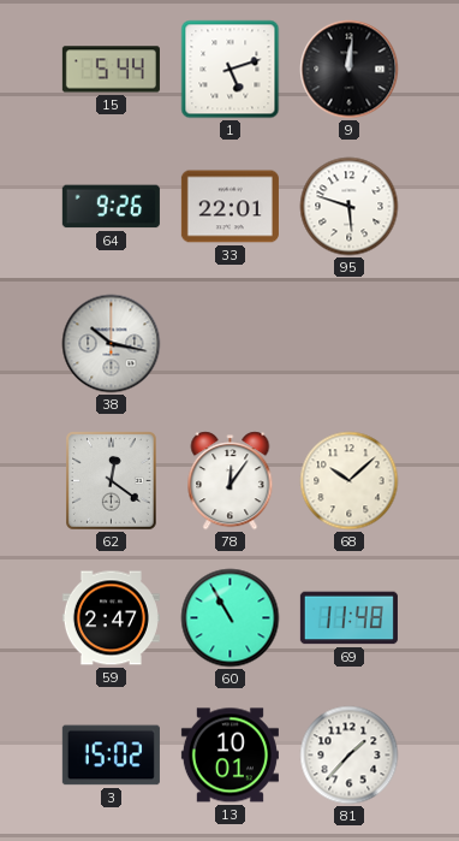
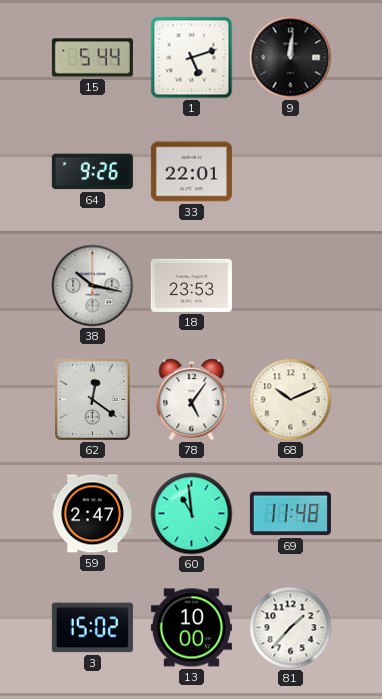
95: 5:48 -> none
18: none -> 23:53
78: 12:06 -> 5:06
68: 10:08 -> 10:11
60: 10:55 -> 10:59
13: 10:01 -> 10:00
